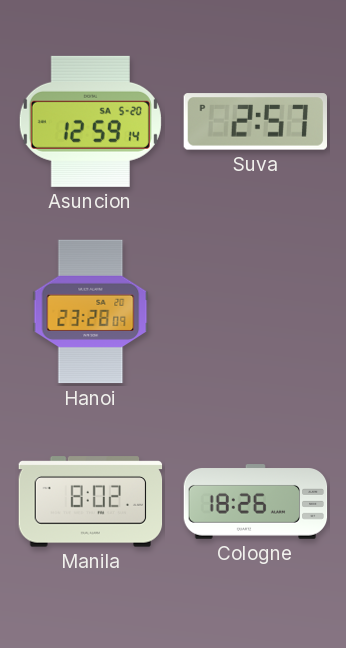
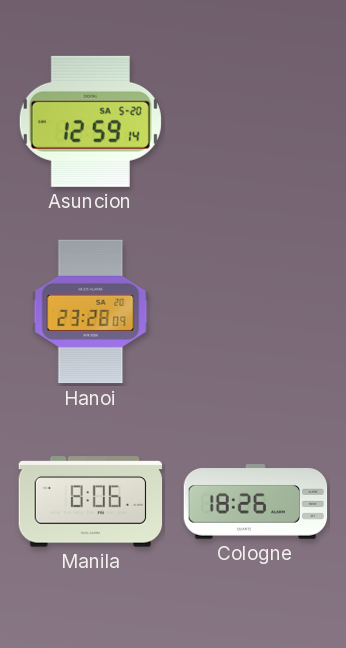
Suva: 2:57 -> none
Manila: 8:02 -> 8:06
